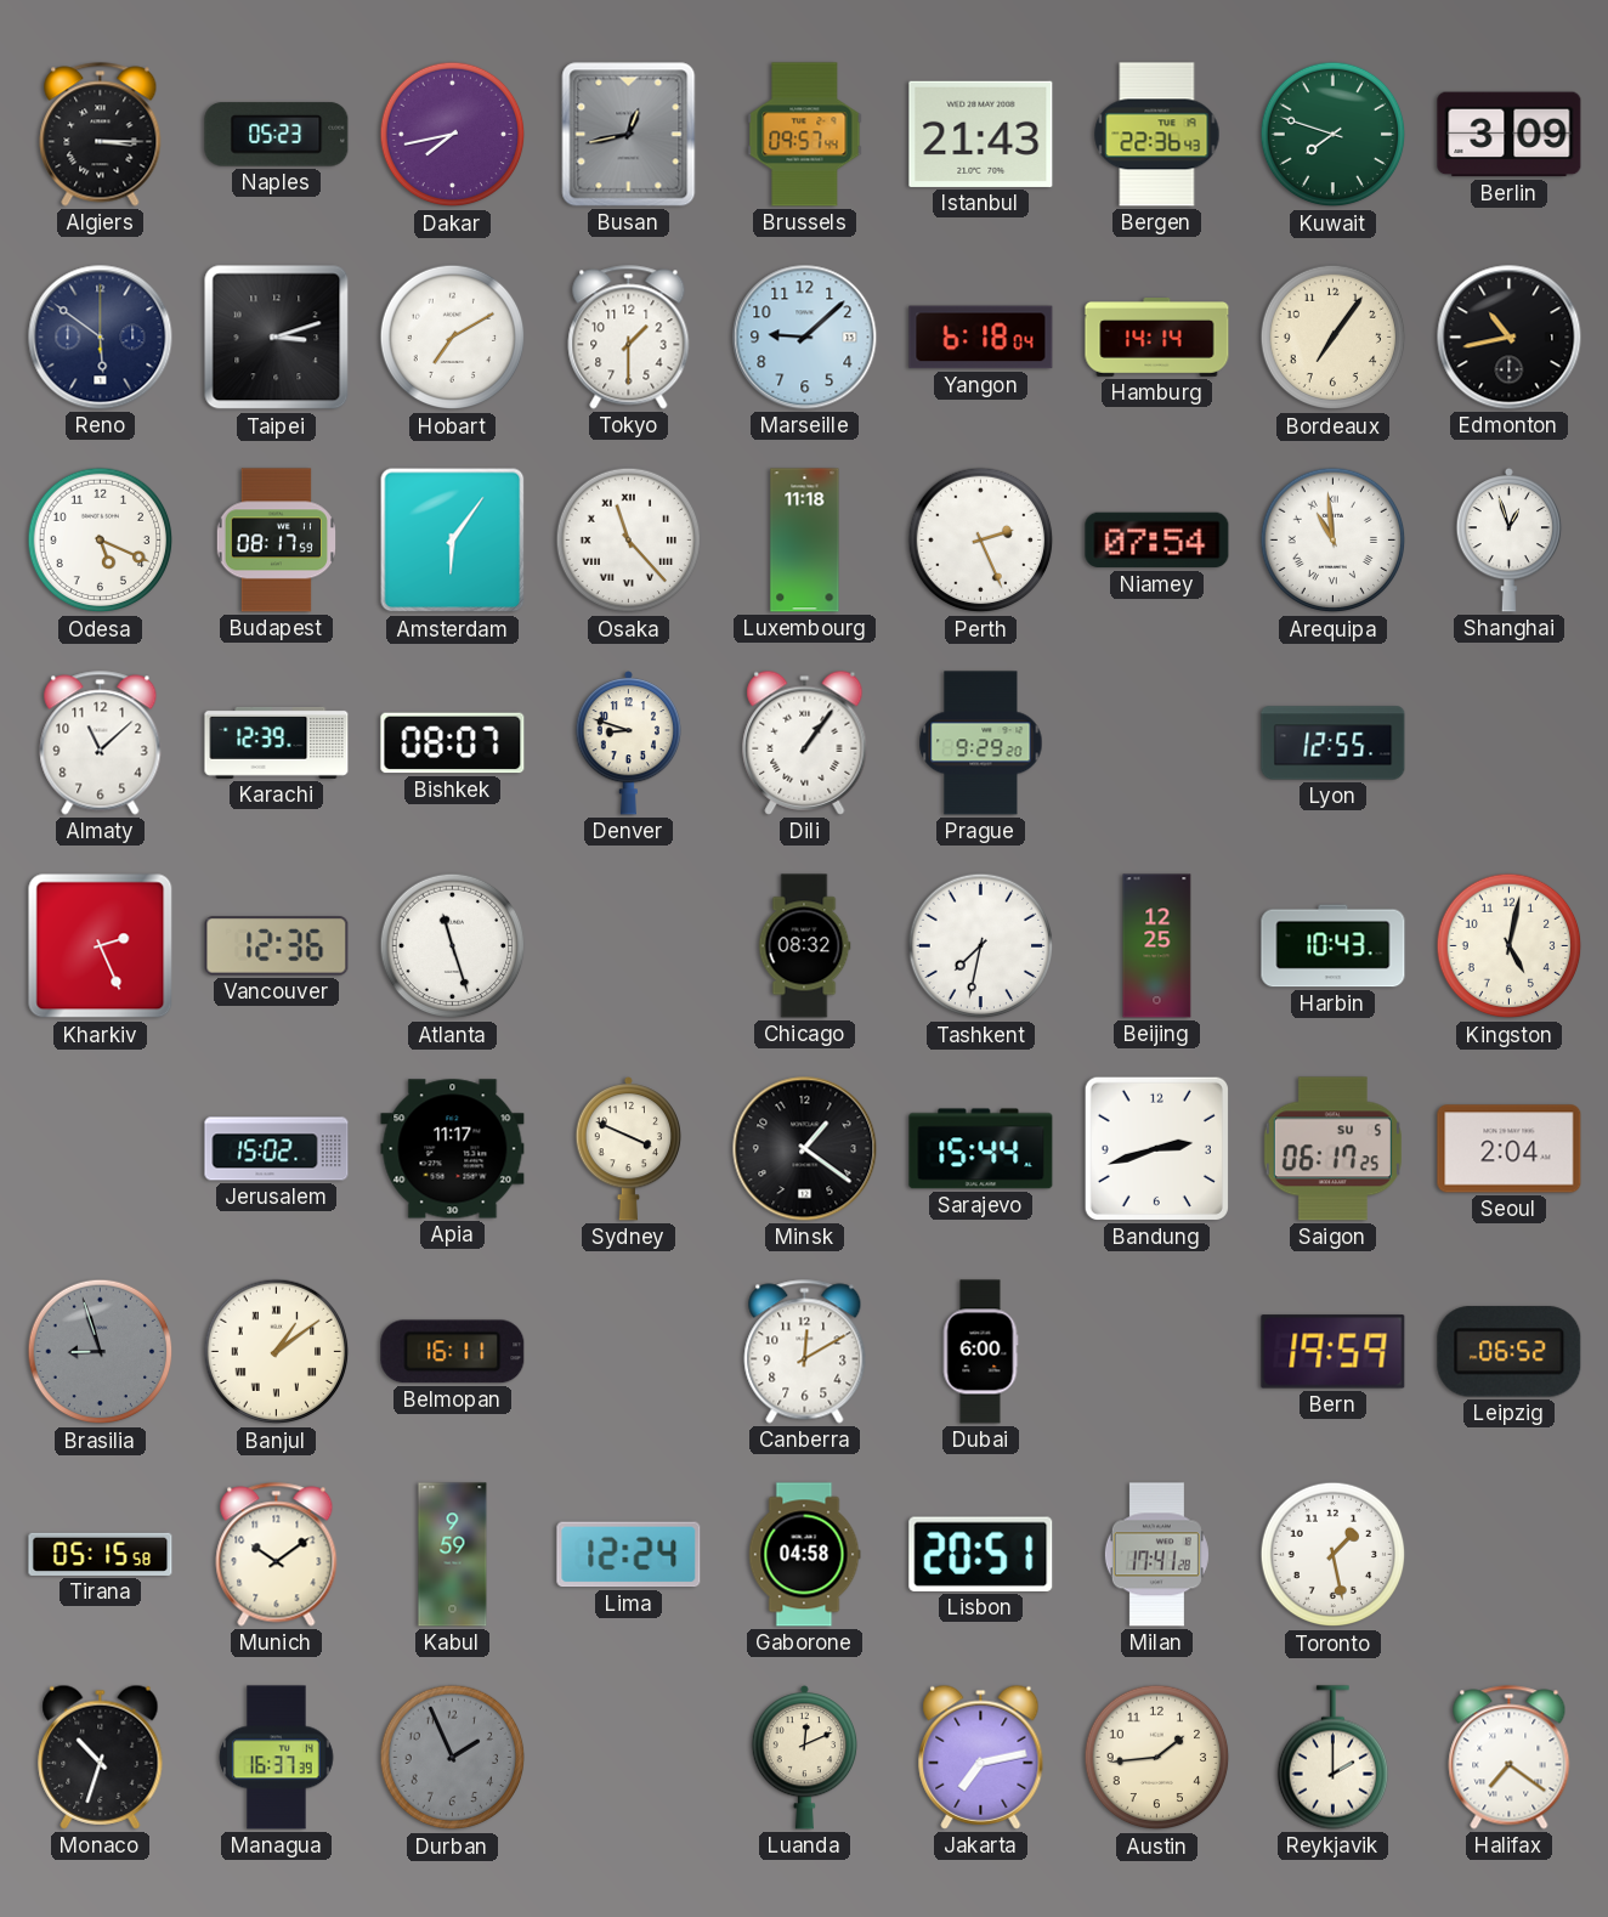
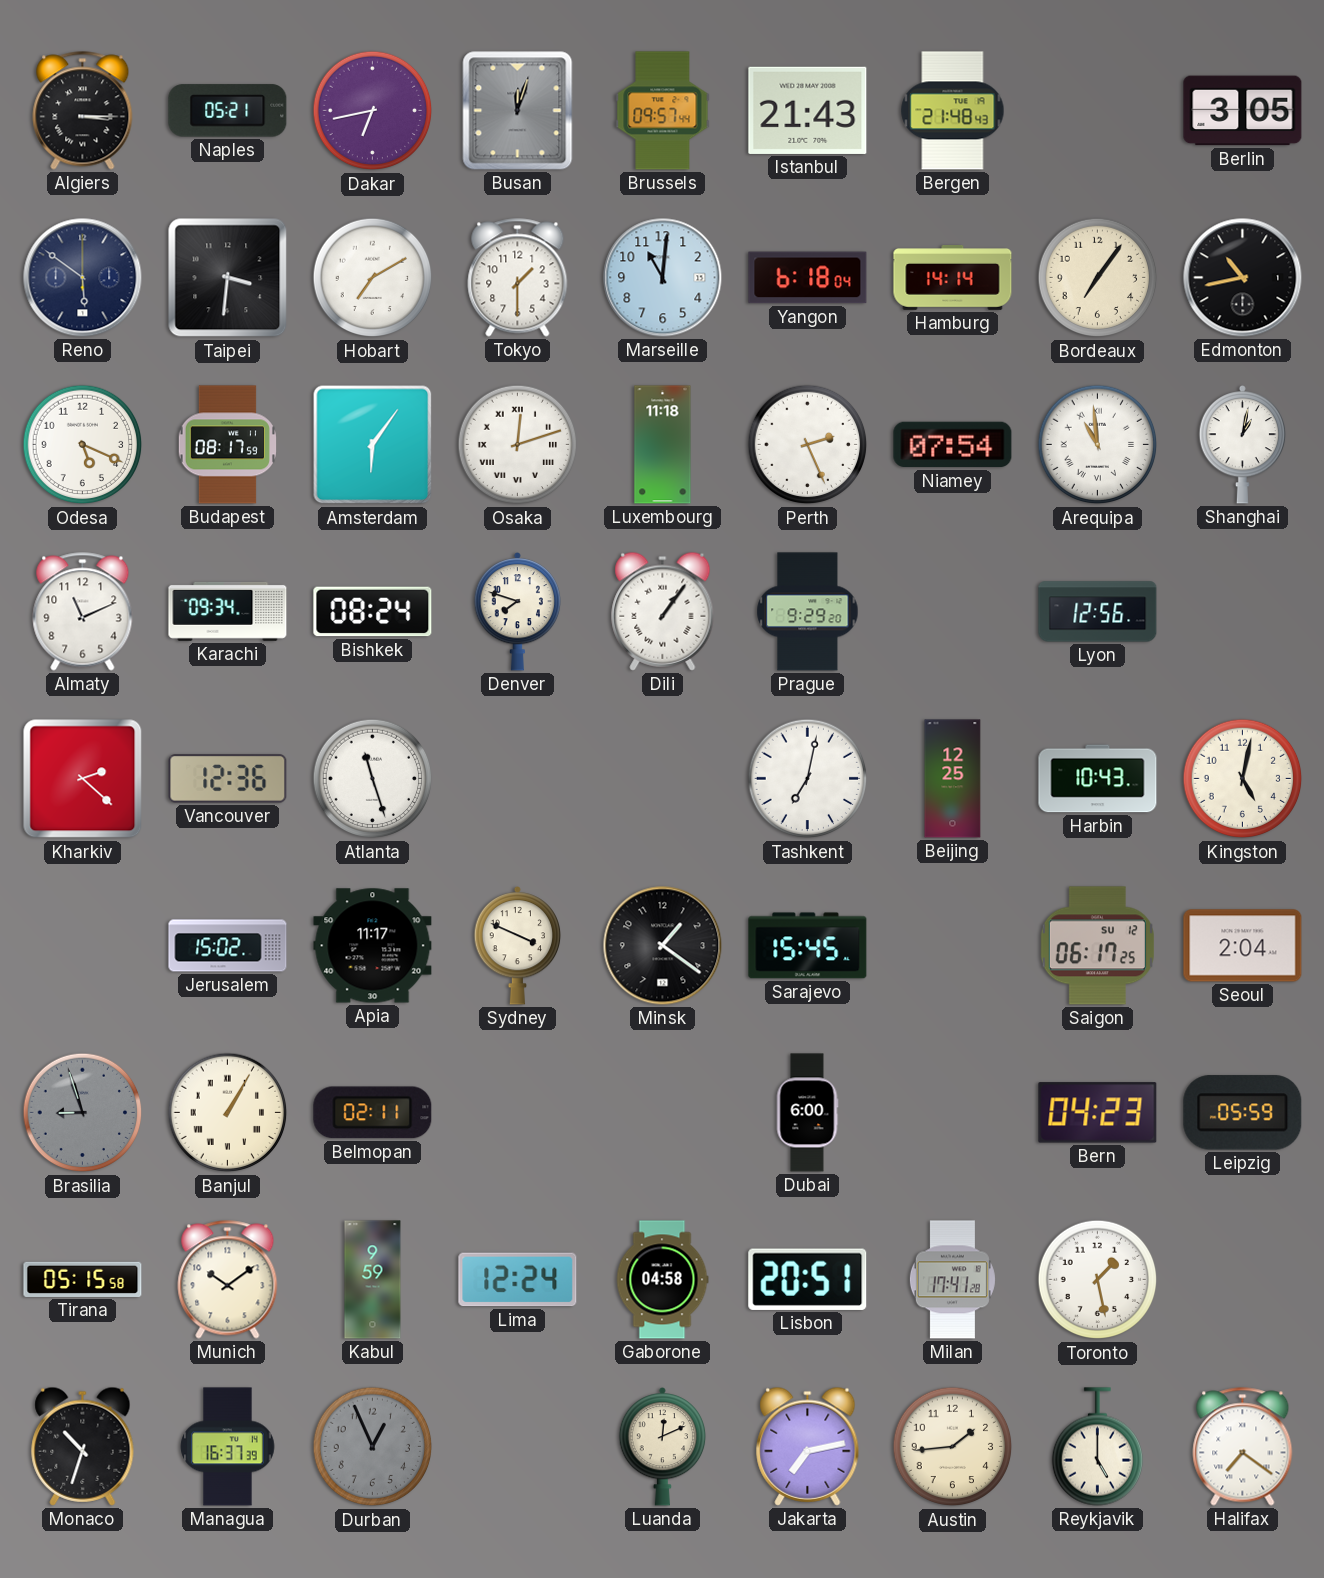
Naples: 05:23 -> 05:21
Dakar: 7:43 -> 6:43
Busan: 12:43 -> 12:03
Bergen: 22:36 -> 21:48
Kuwait: 7:48 -> none
Berlin: 3:09 -> 3:05
Taipei: 3:12 -> 3:31
Marseille: 9:08 -> 11:01
Osaka: 11:23 -> 12:12
Shanghai: 12:57 -> 1:02
Almaty: 11:08 -> 11:11
Karachi: 12:39 -> 09:34
Bishkek: 08:07 -> 08:24
Denver: 8:48 -> 7:48
Lyon: 12:55 -> 12:56
Kharkiv: 2:26 -> 2:22
Chicago: 08:32 -> none
Tashkent: 7:32 -> 7:02
Sarajevo: 15:44 -> 15:45
Bandung: 2:42 -> none
Saigon date: SU 5 -> SU 12
Banjul: 1:09 -> 1:05
Belmopan: 16:11 -> 02:11
Canberra: 12:10 -> none
Bern: 19:59 -> 04:23
Leipzig: 06:52 -> 05:59
Durban: 1:56 -> 12:56
Reykjavik: 2:00 -> 5:00
